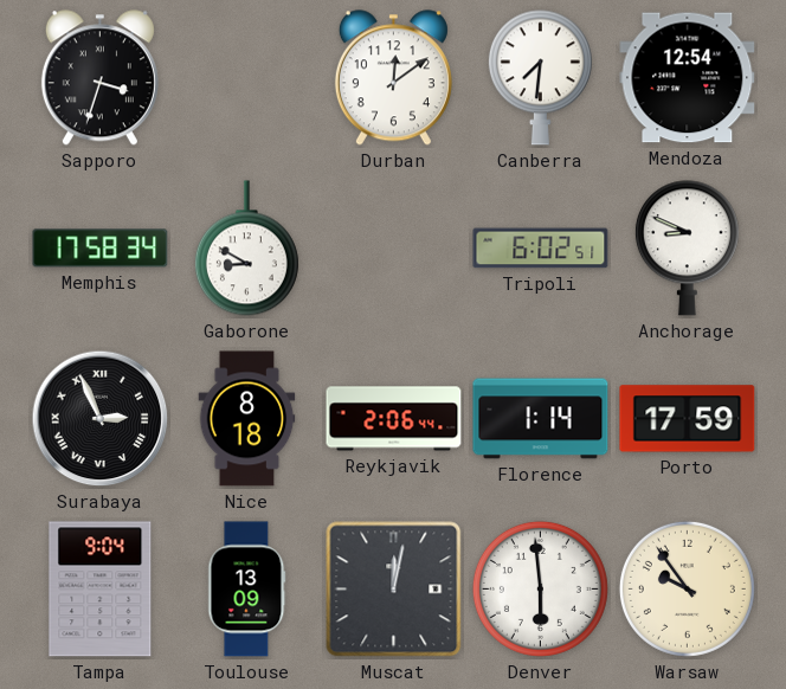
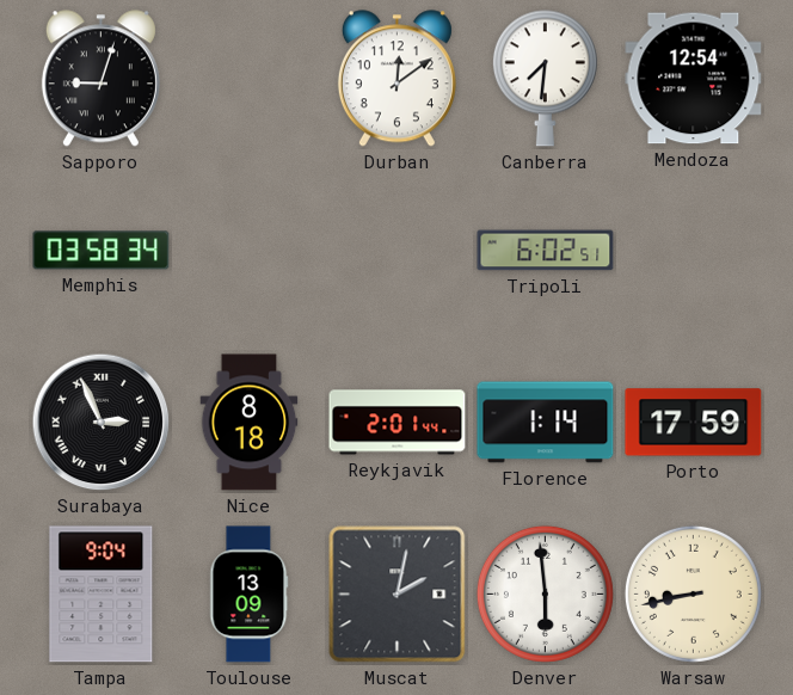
Sapporo: 3:33 -> 9:03
Memphis: 17:58 -> 03:58
Gaborone: 8:50 -> none
Anchorage: 8:49 -> none
Reykjavik: 2:06 -> 2:01
Muscat: 12:02 -> 2:02
Warsaw: 9:54 -> 8:43
